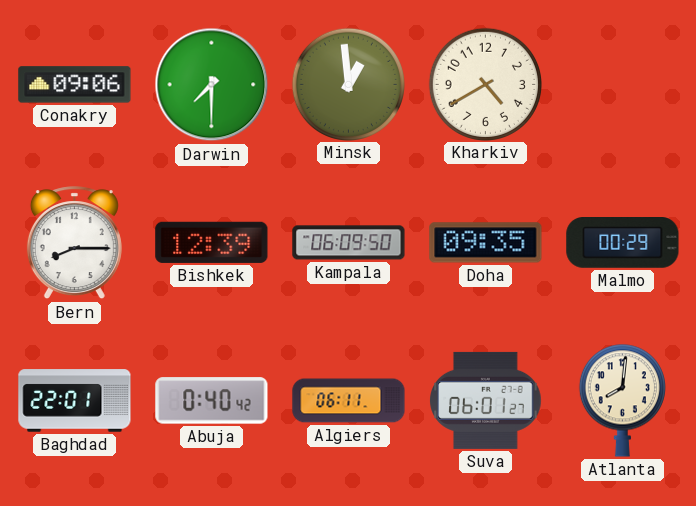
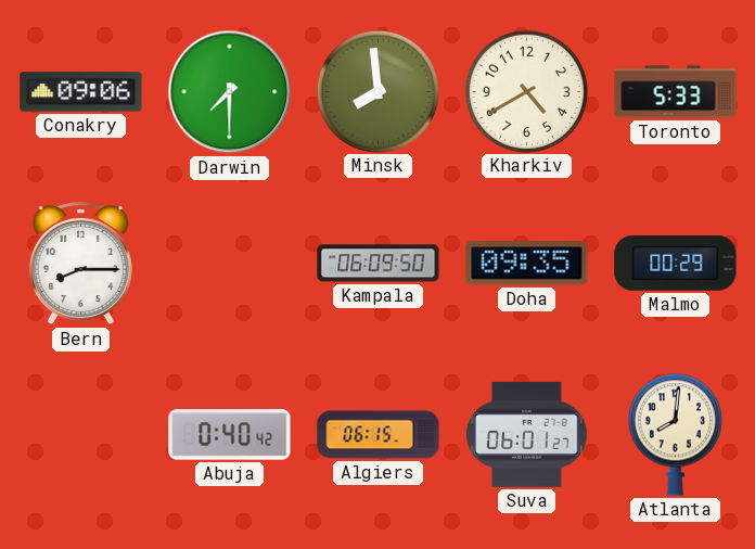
Minsk: 12:59 -> 7:59
Toronto: none -> 5:33
Bishkek: 12:39 -> none
Baghdad: 22:01 -> none
Algiers: 06:11 -> 06:15
